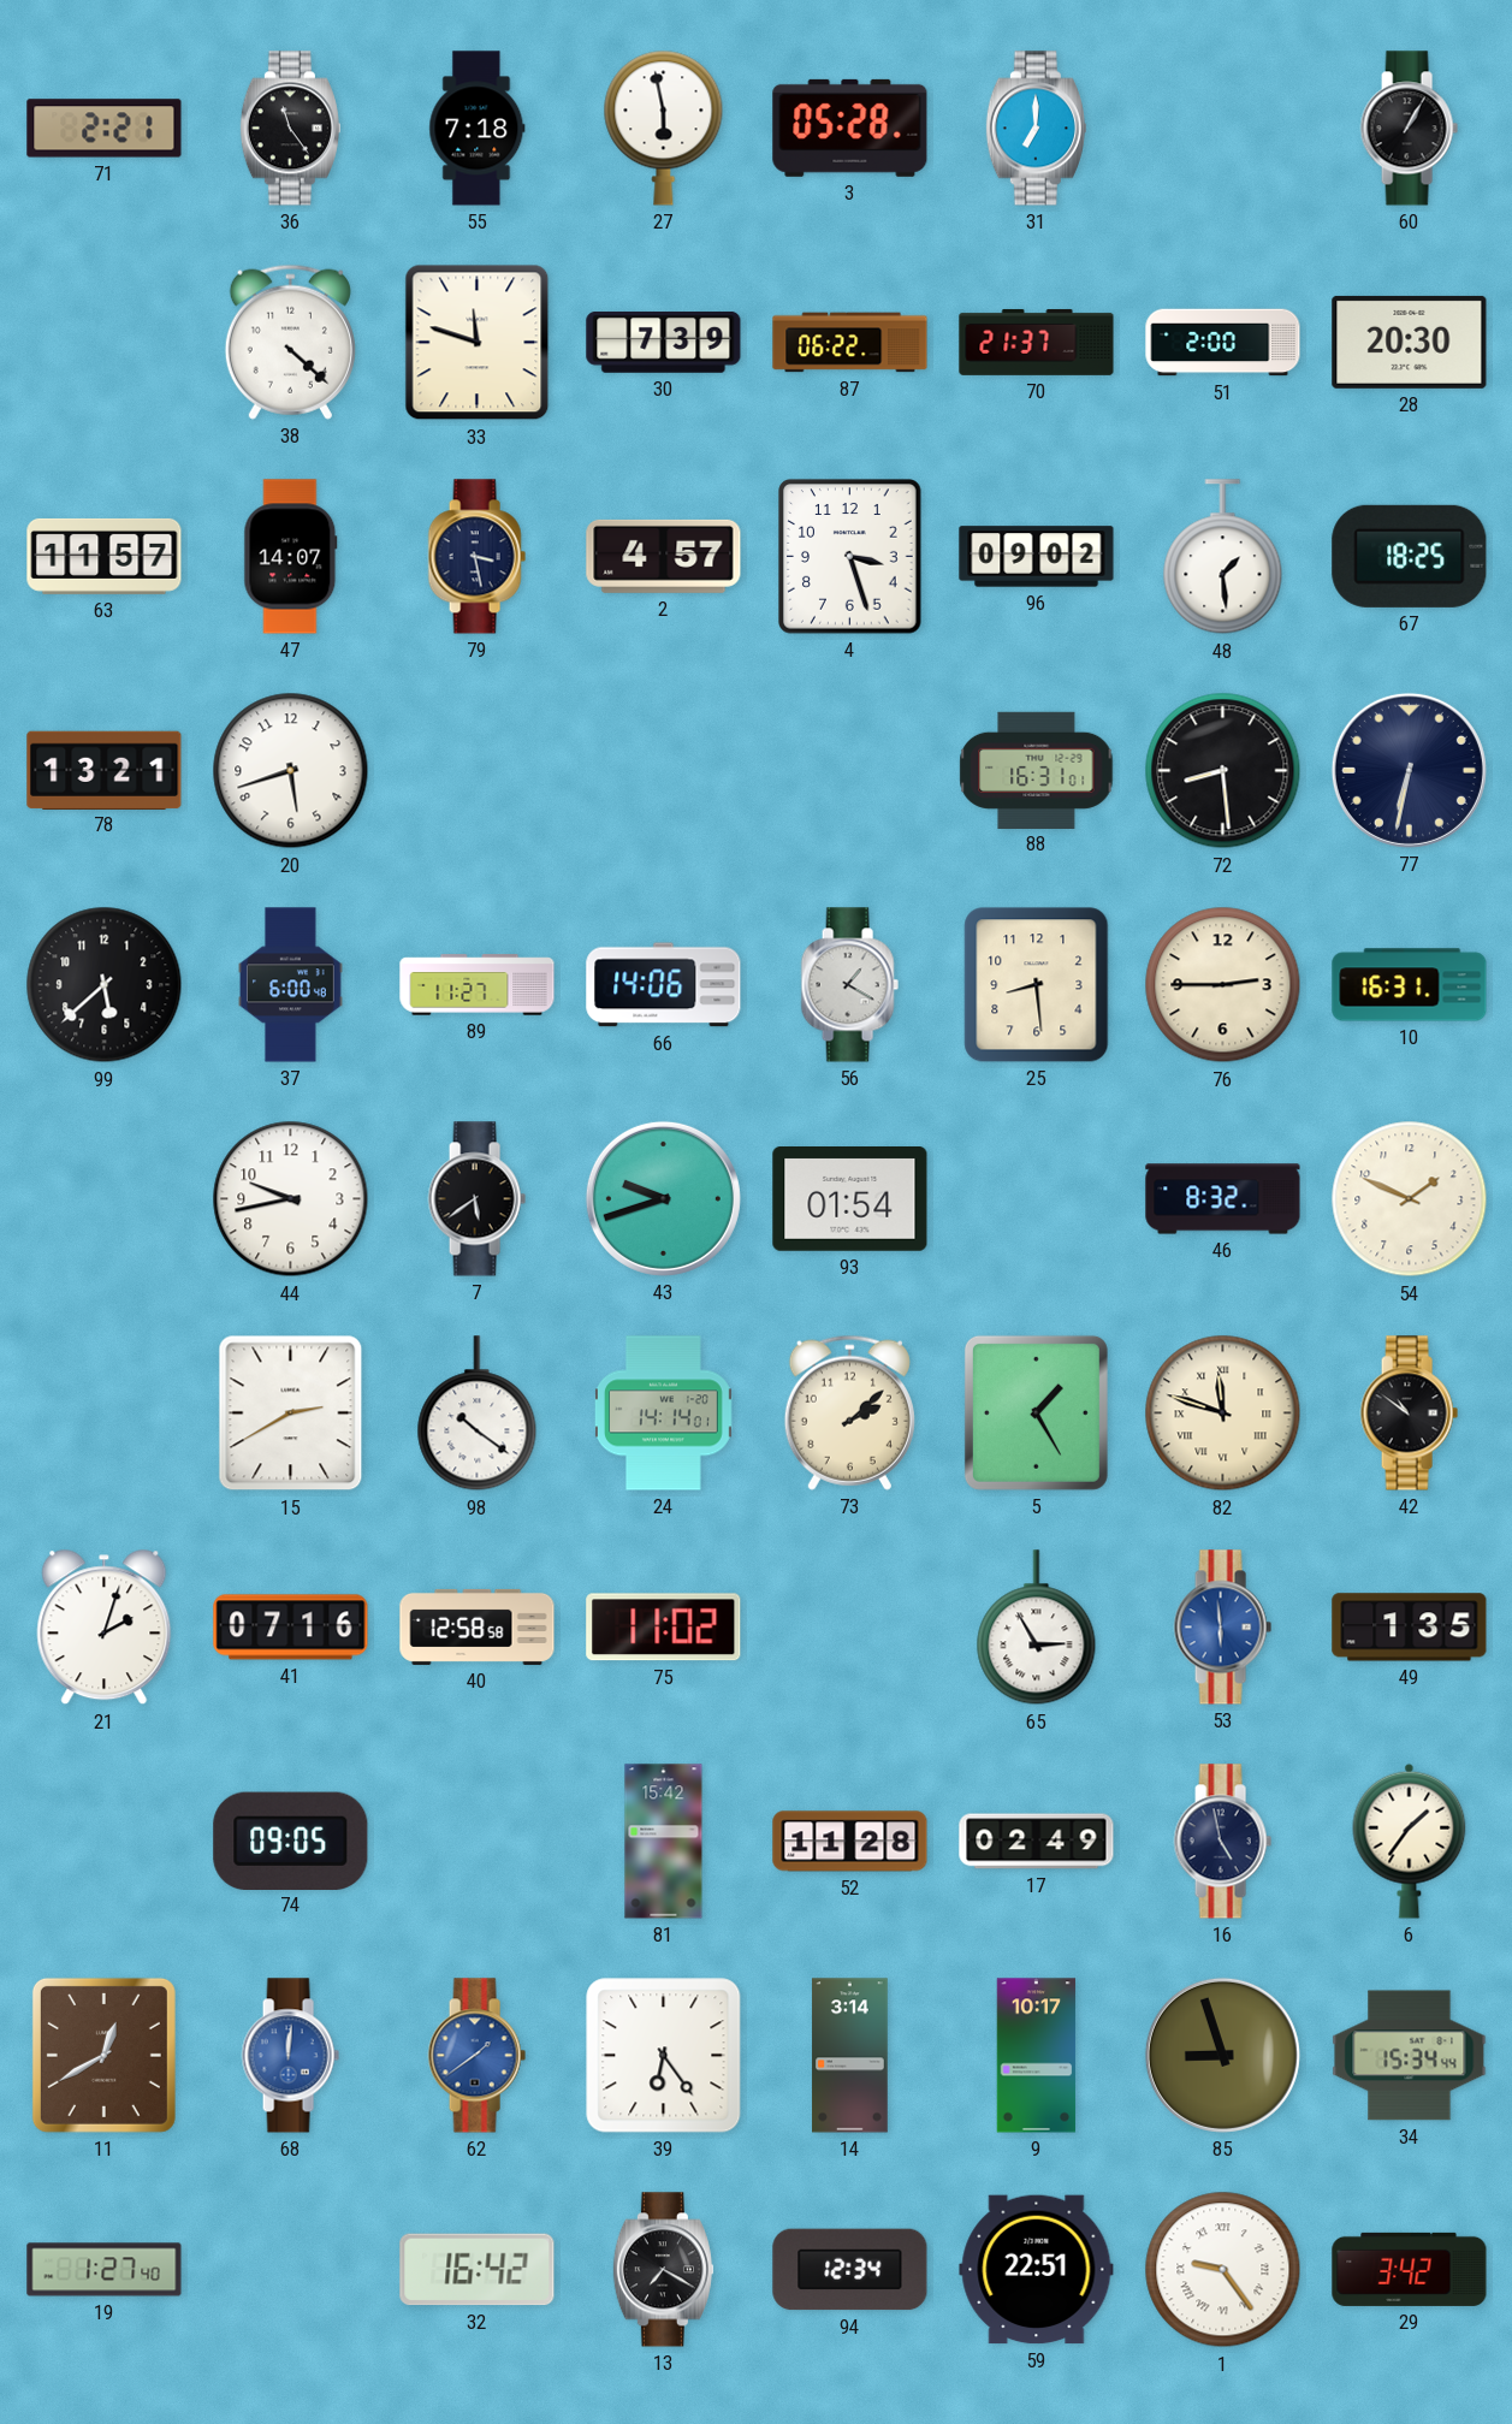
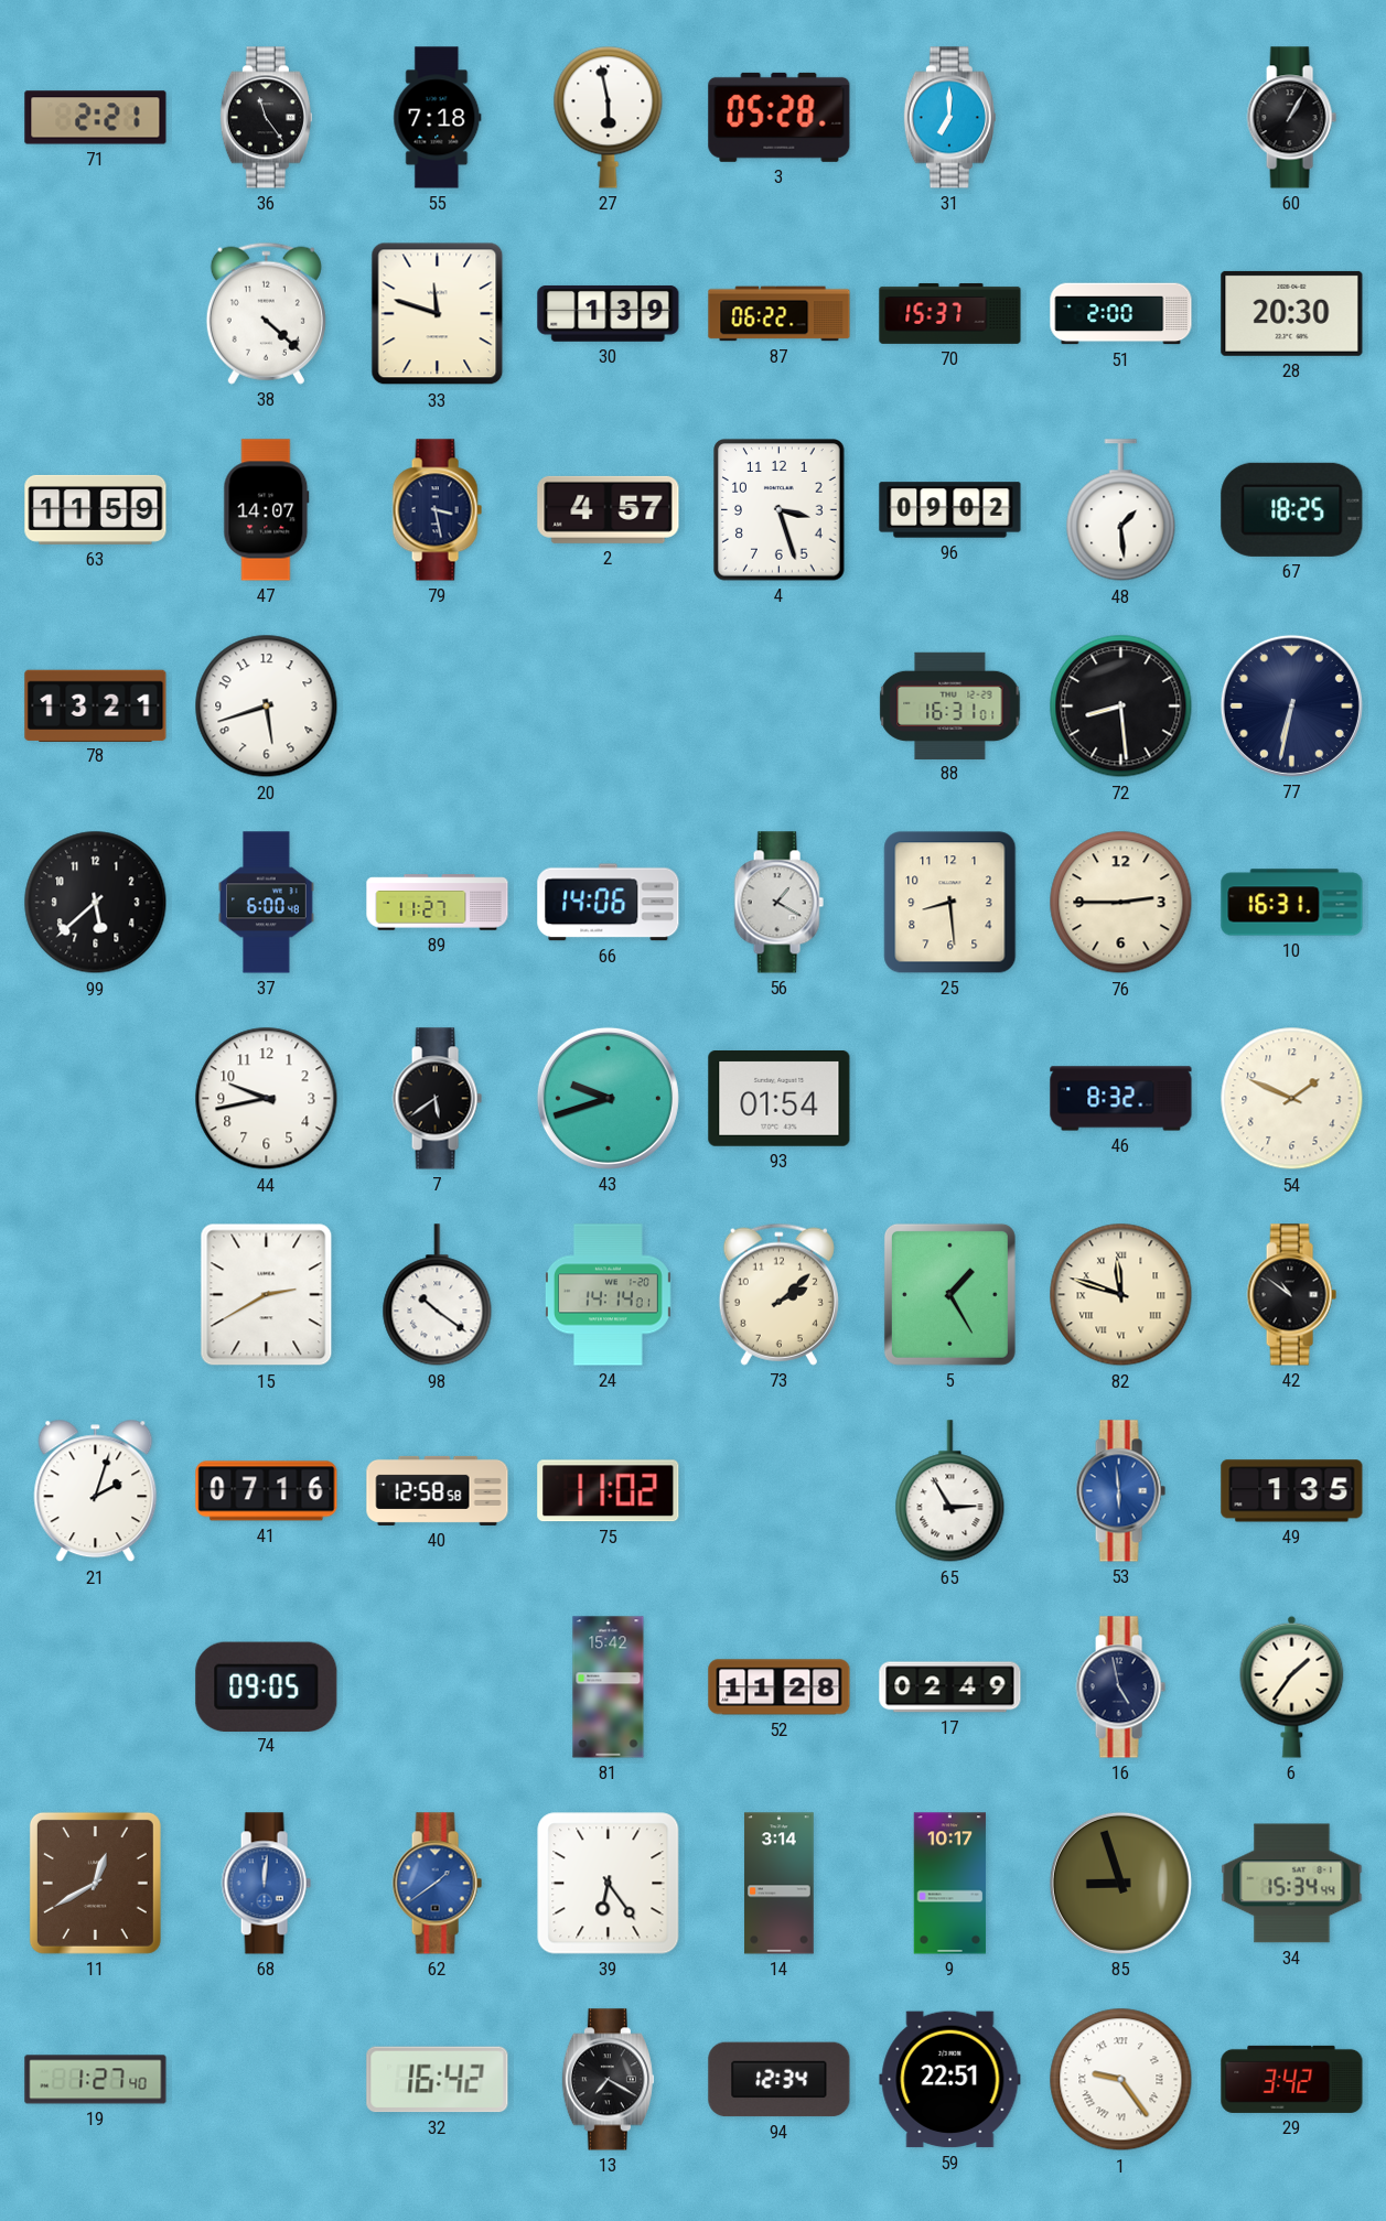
30: 7:39 -> 1:39
70: 21:37 -> 15:37
63: 11:57 -> 11:59
